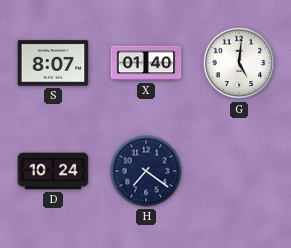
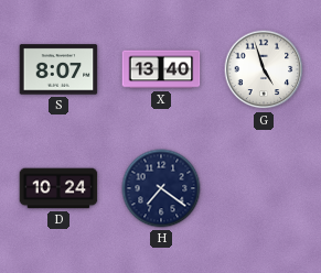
X: 01:40 -> 13:40
G: 5:01 -> 4:57
